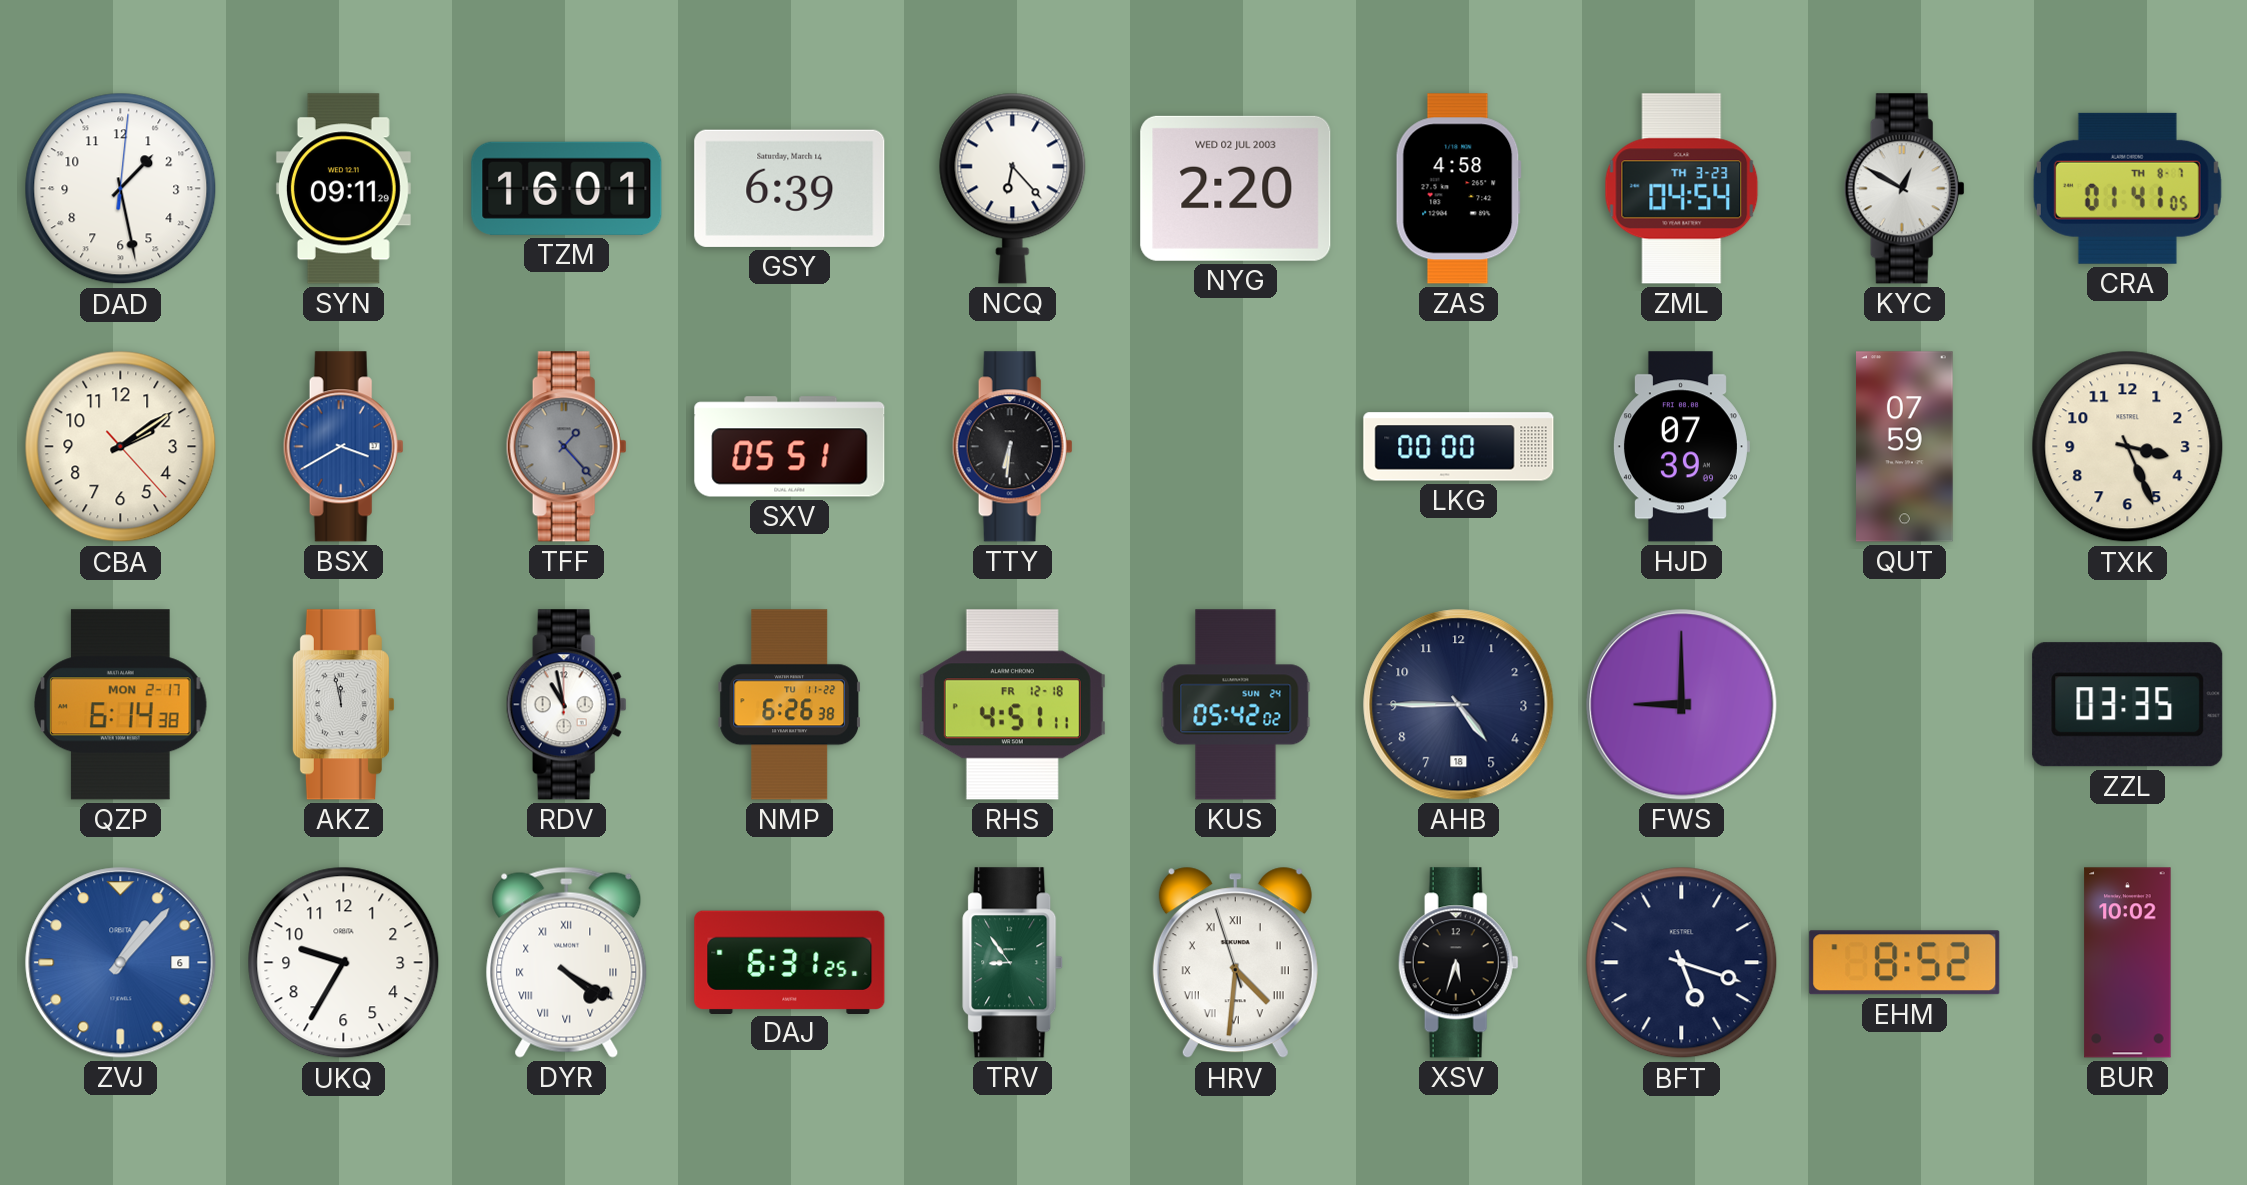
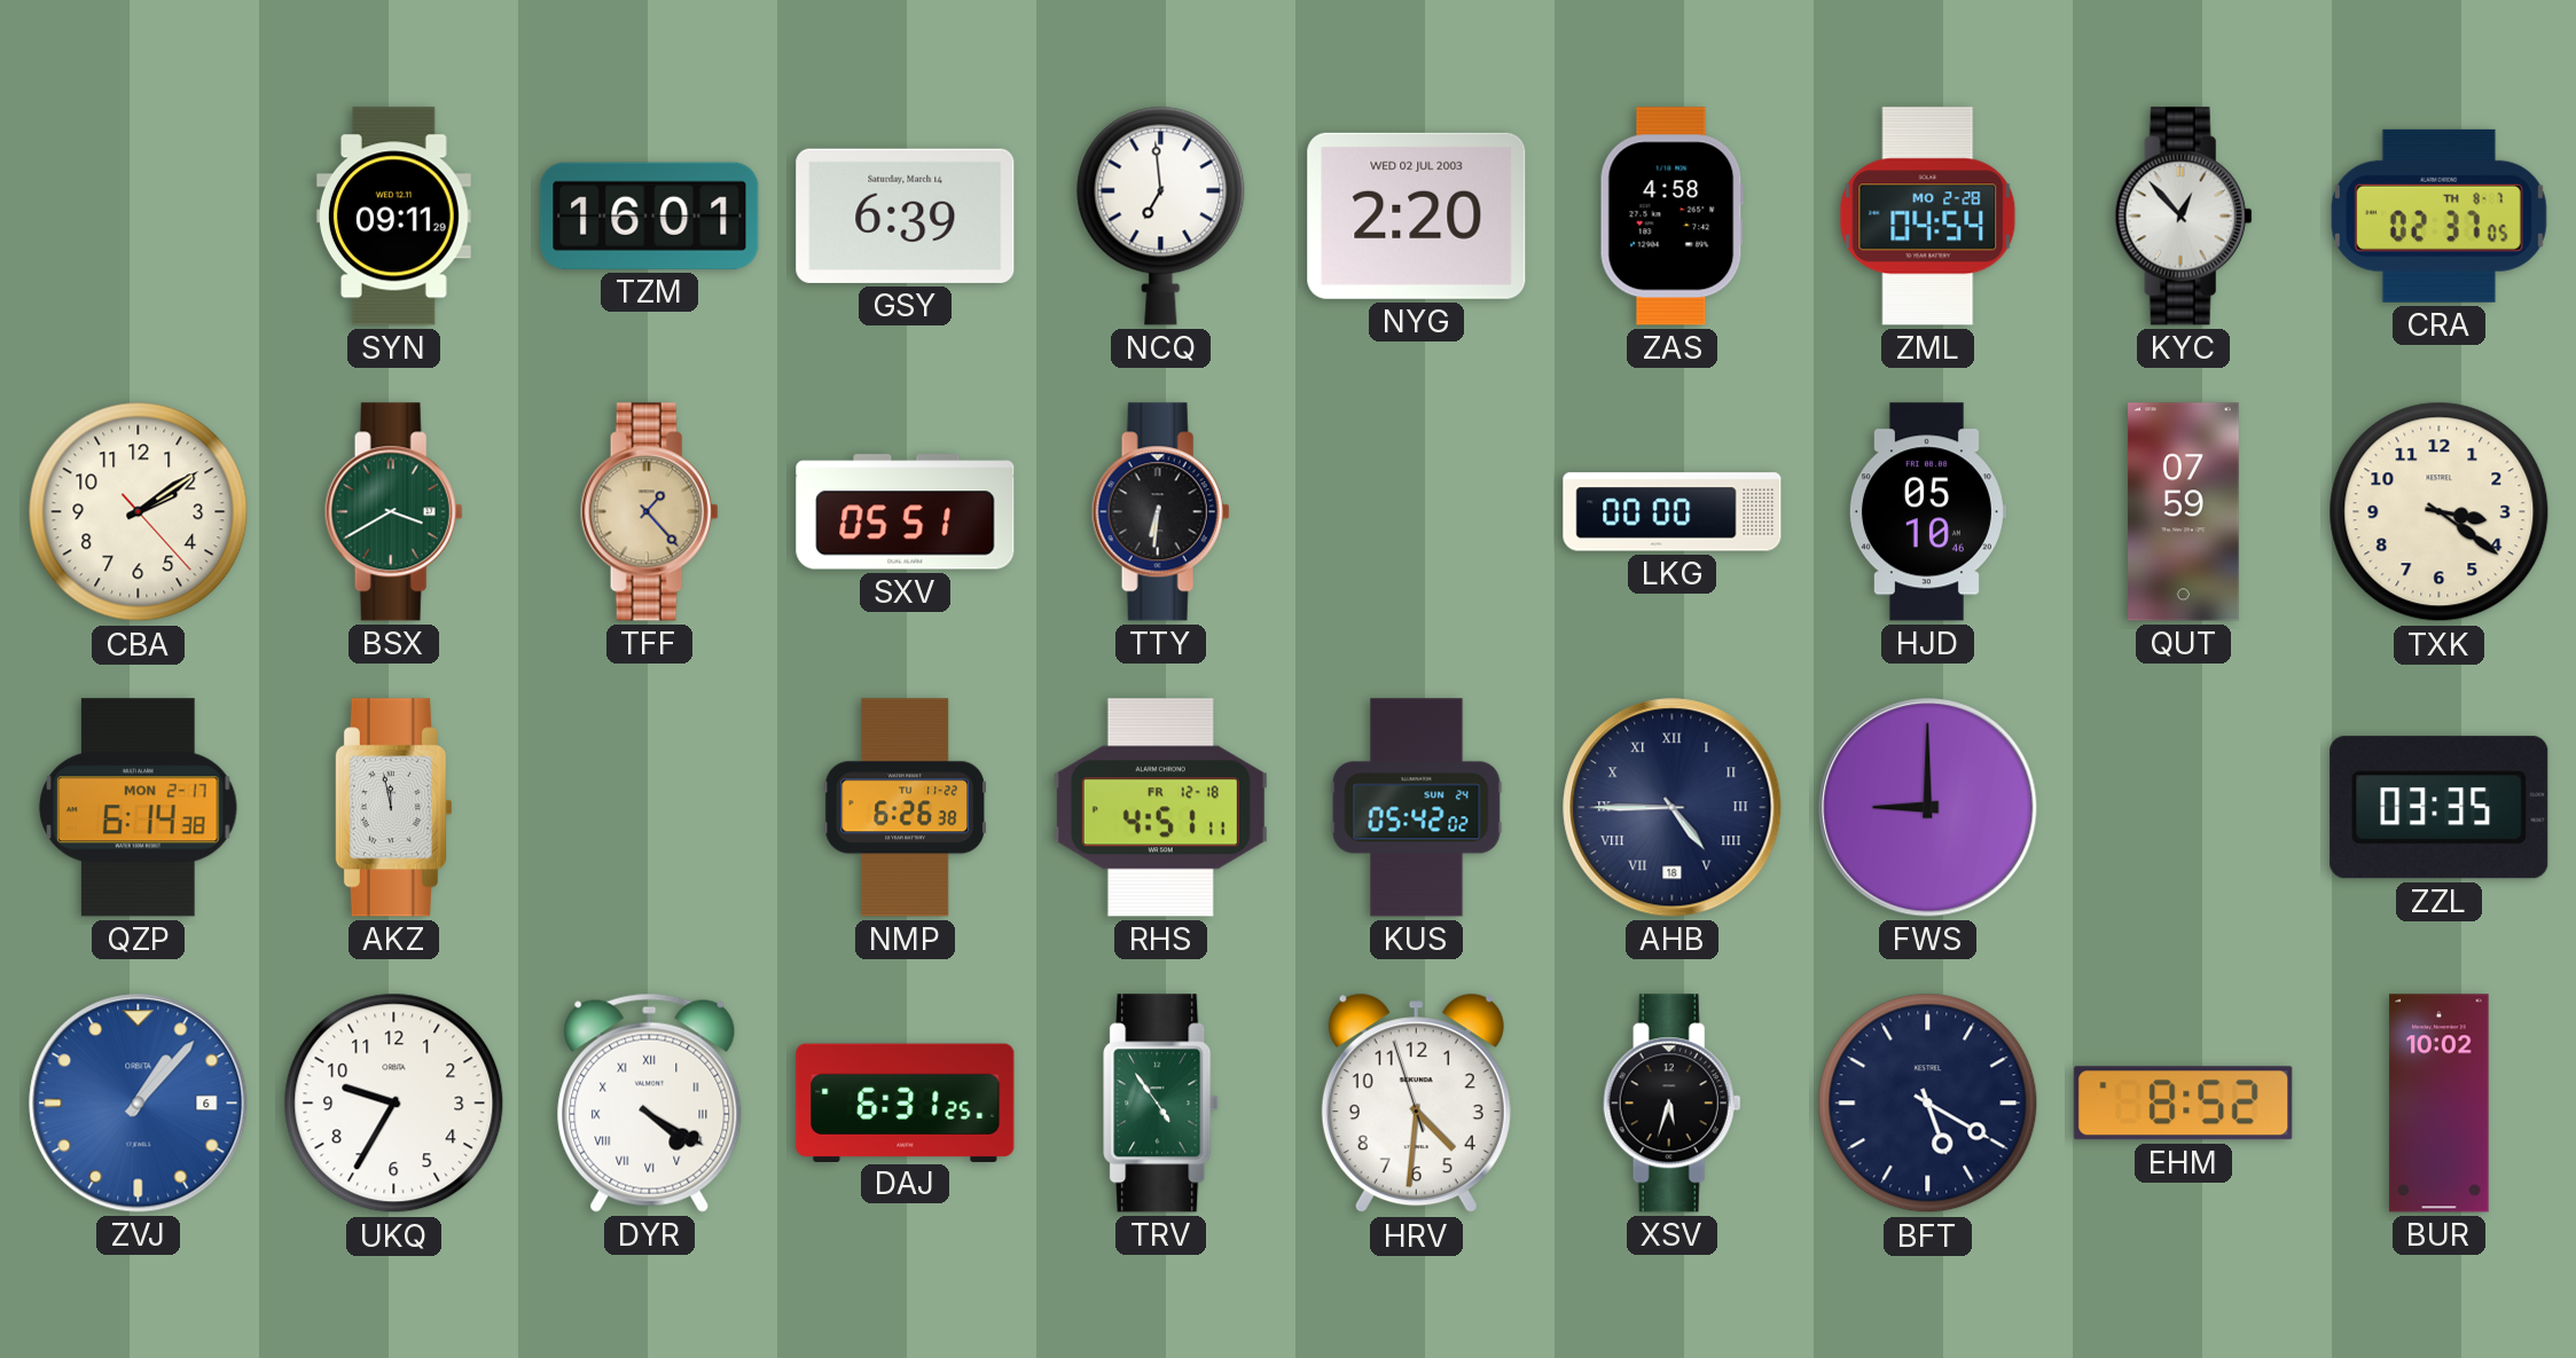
DAD: 1:28 -> none
NCQ: 6:23 -> 6:59
ZML date: TH 3-23 -> MO 2-28
KYC: 12:50 -> 12:53
CRA: 01:41 -> 02:37
BSX dial: blue -> green
TFF dial: grey -> champagne
HJD: 07:39 -> 05:10
TXK: 3:26 -> 3:21
RDV: 10:58 -> none
AHB numerals: Arabic -> Roman
TRV: 8:54 -> 4:54
HRV numerals: Roman -> Arabic
BFT: 5:18 -> 5:20
